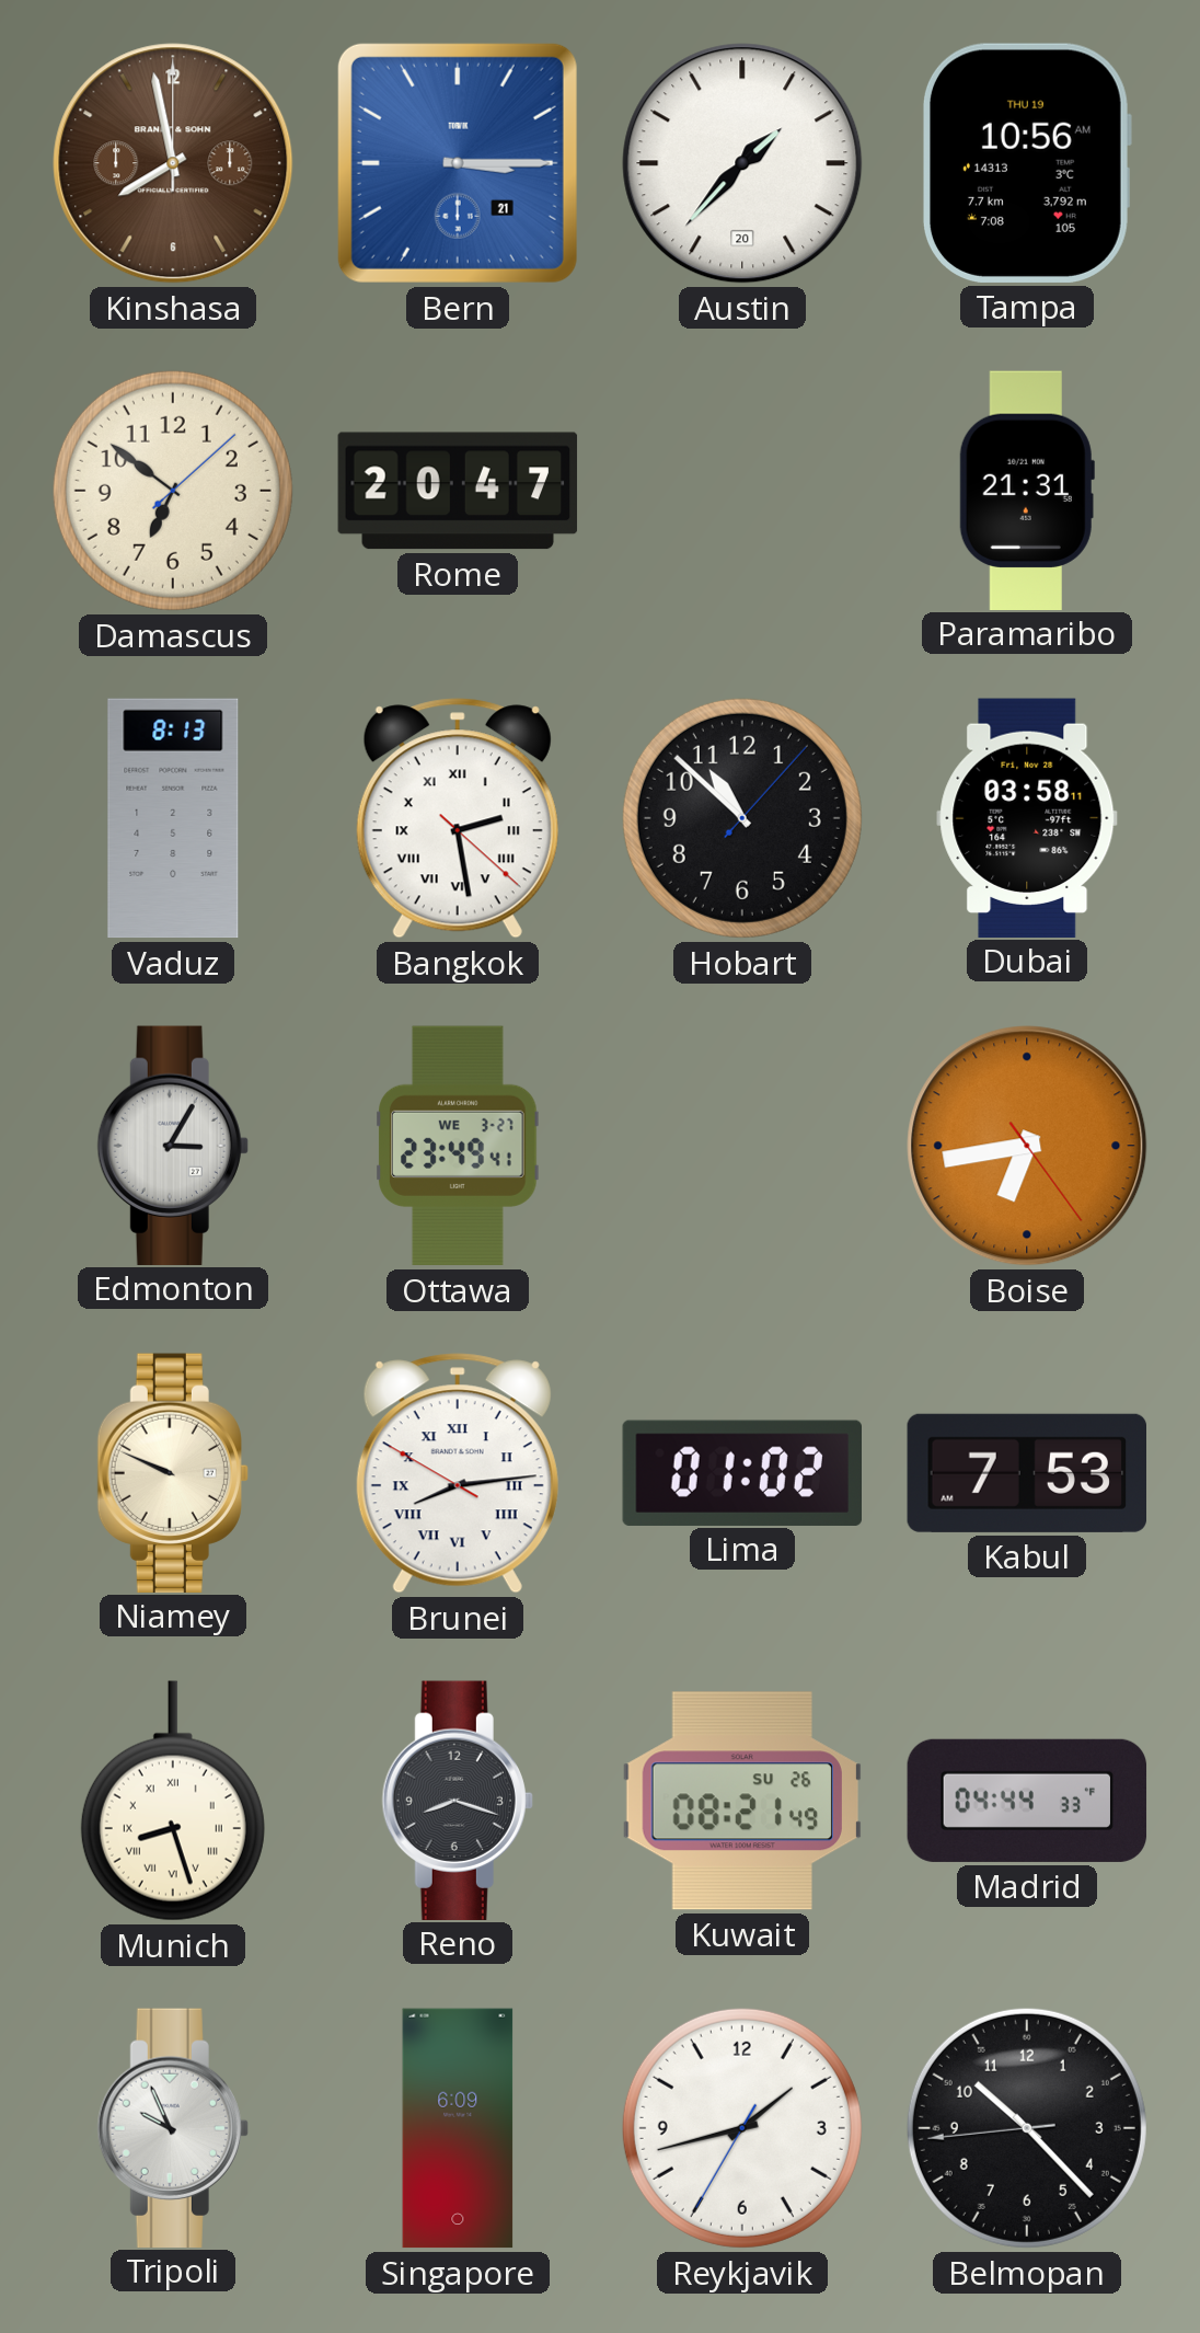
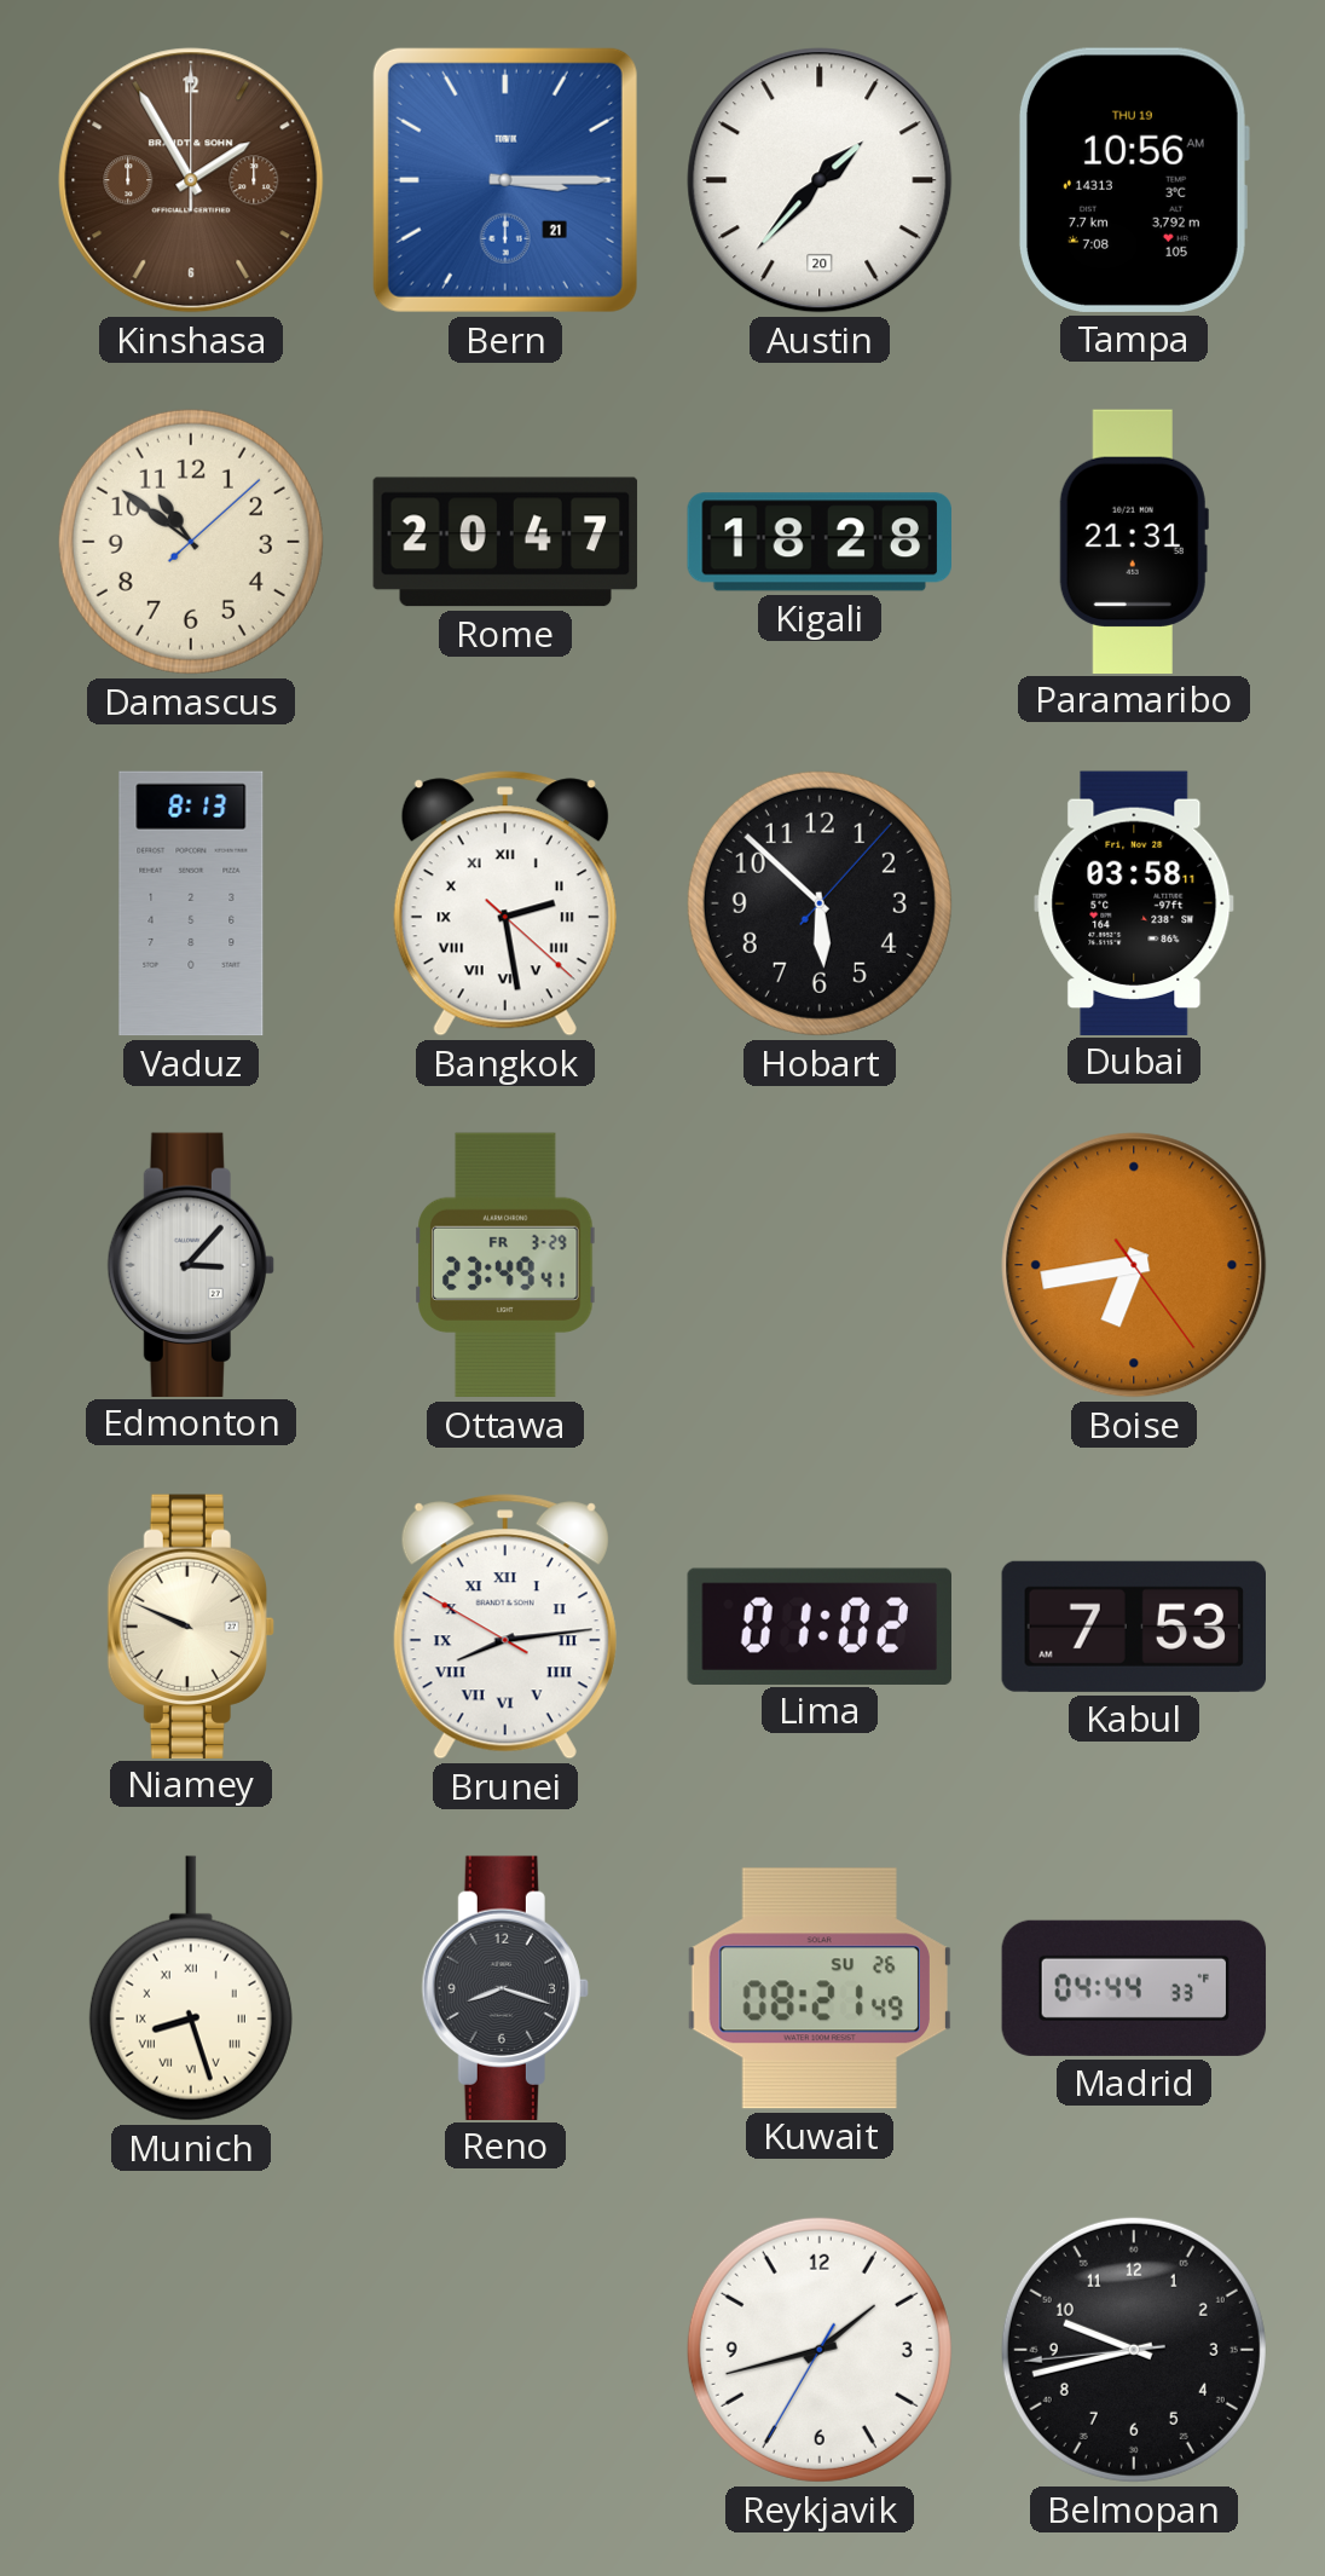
Kinshasa: 7:58 -> 1:55
Damascus: 6:51 -> 10:51
Kigali: none -> 18:28
Hobart: 10:52 -> 5:52
Edmonton: 3:05 -> 3:07
Ottawa date: WE 3-27 -> FR 3-29
Tripoli: 9:56 -> none
Singapore: 6:09 -> none
Belmopan: 10:22 -> 9:42
